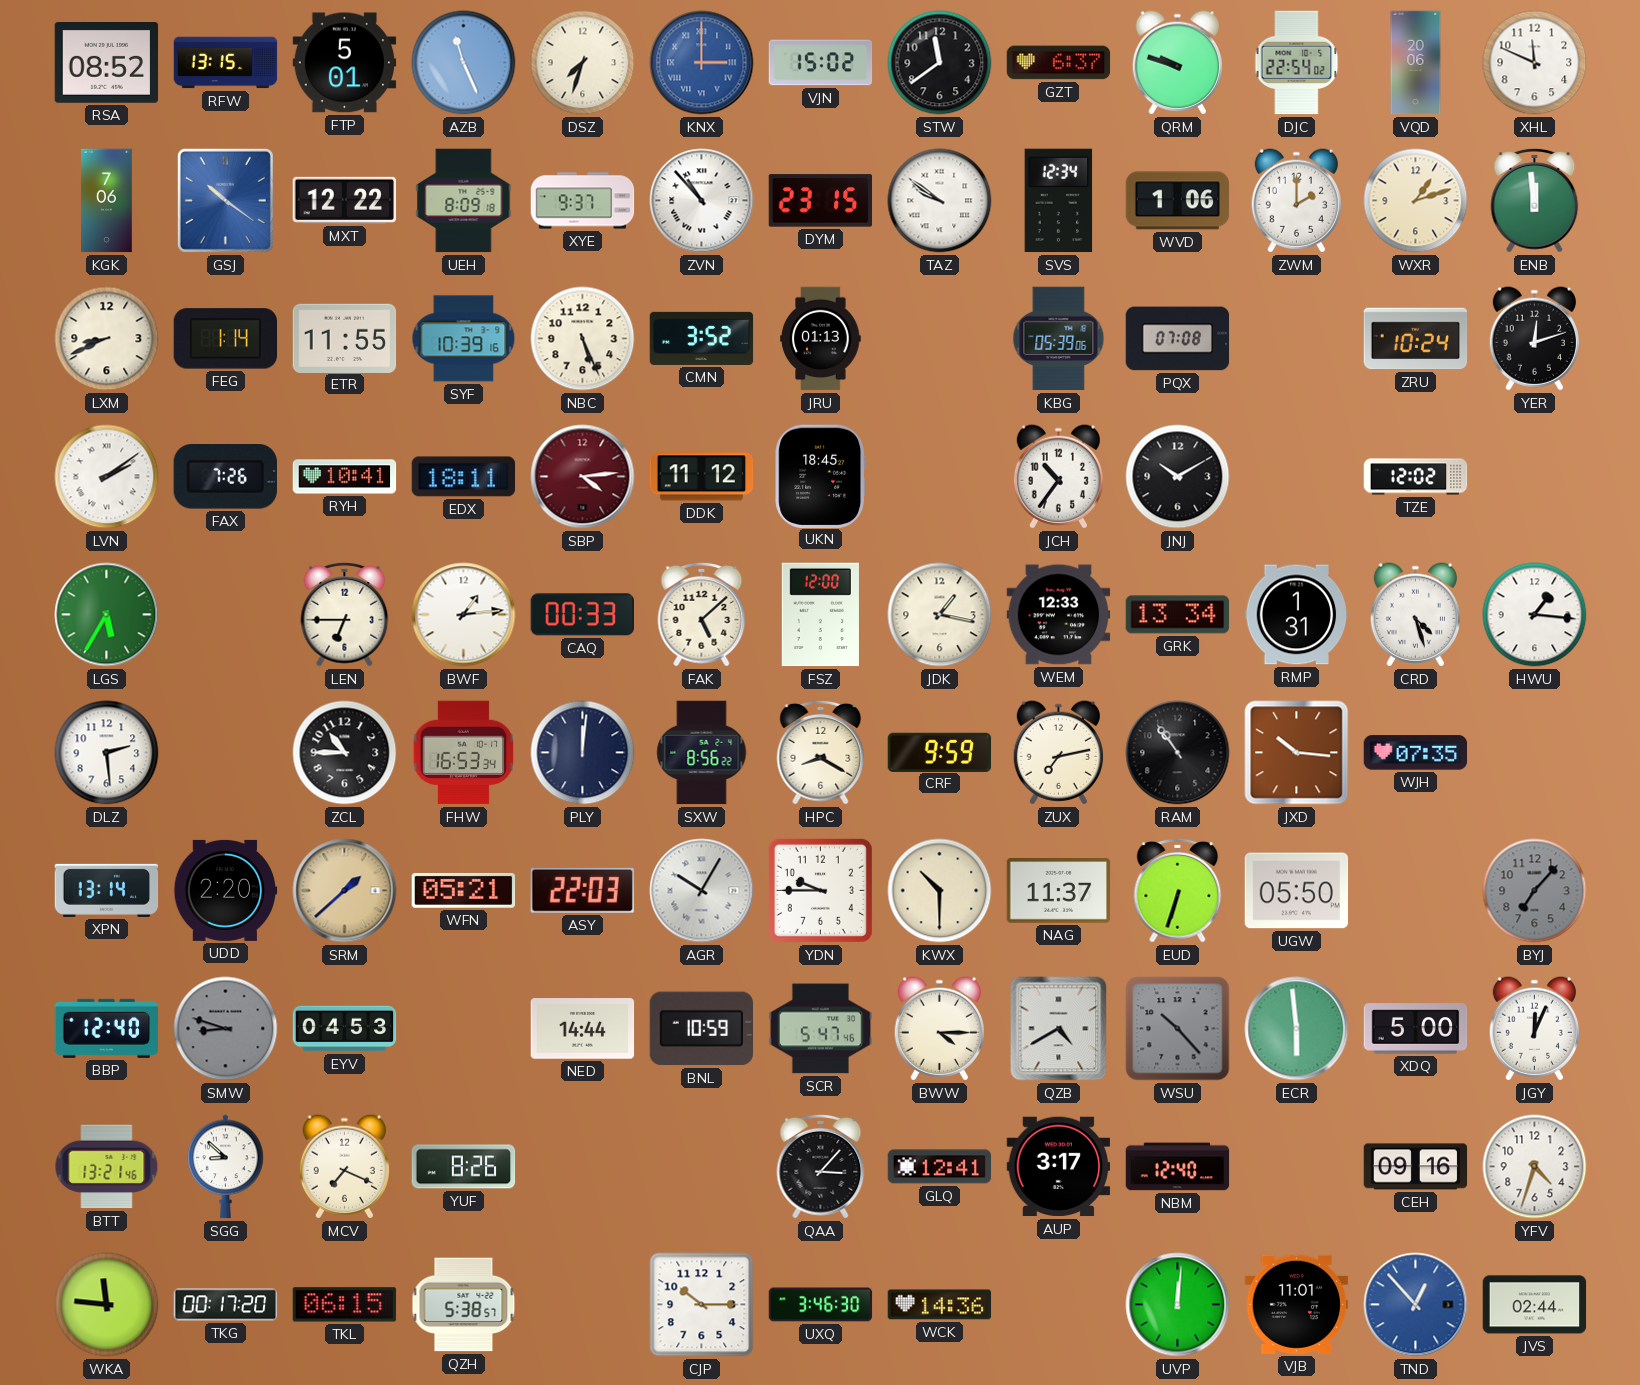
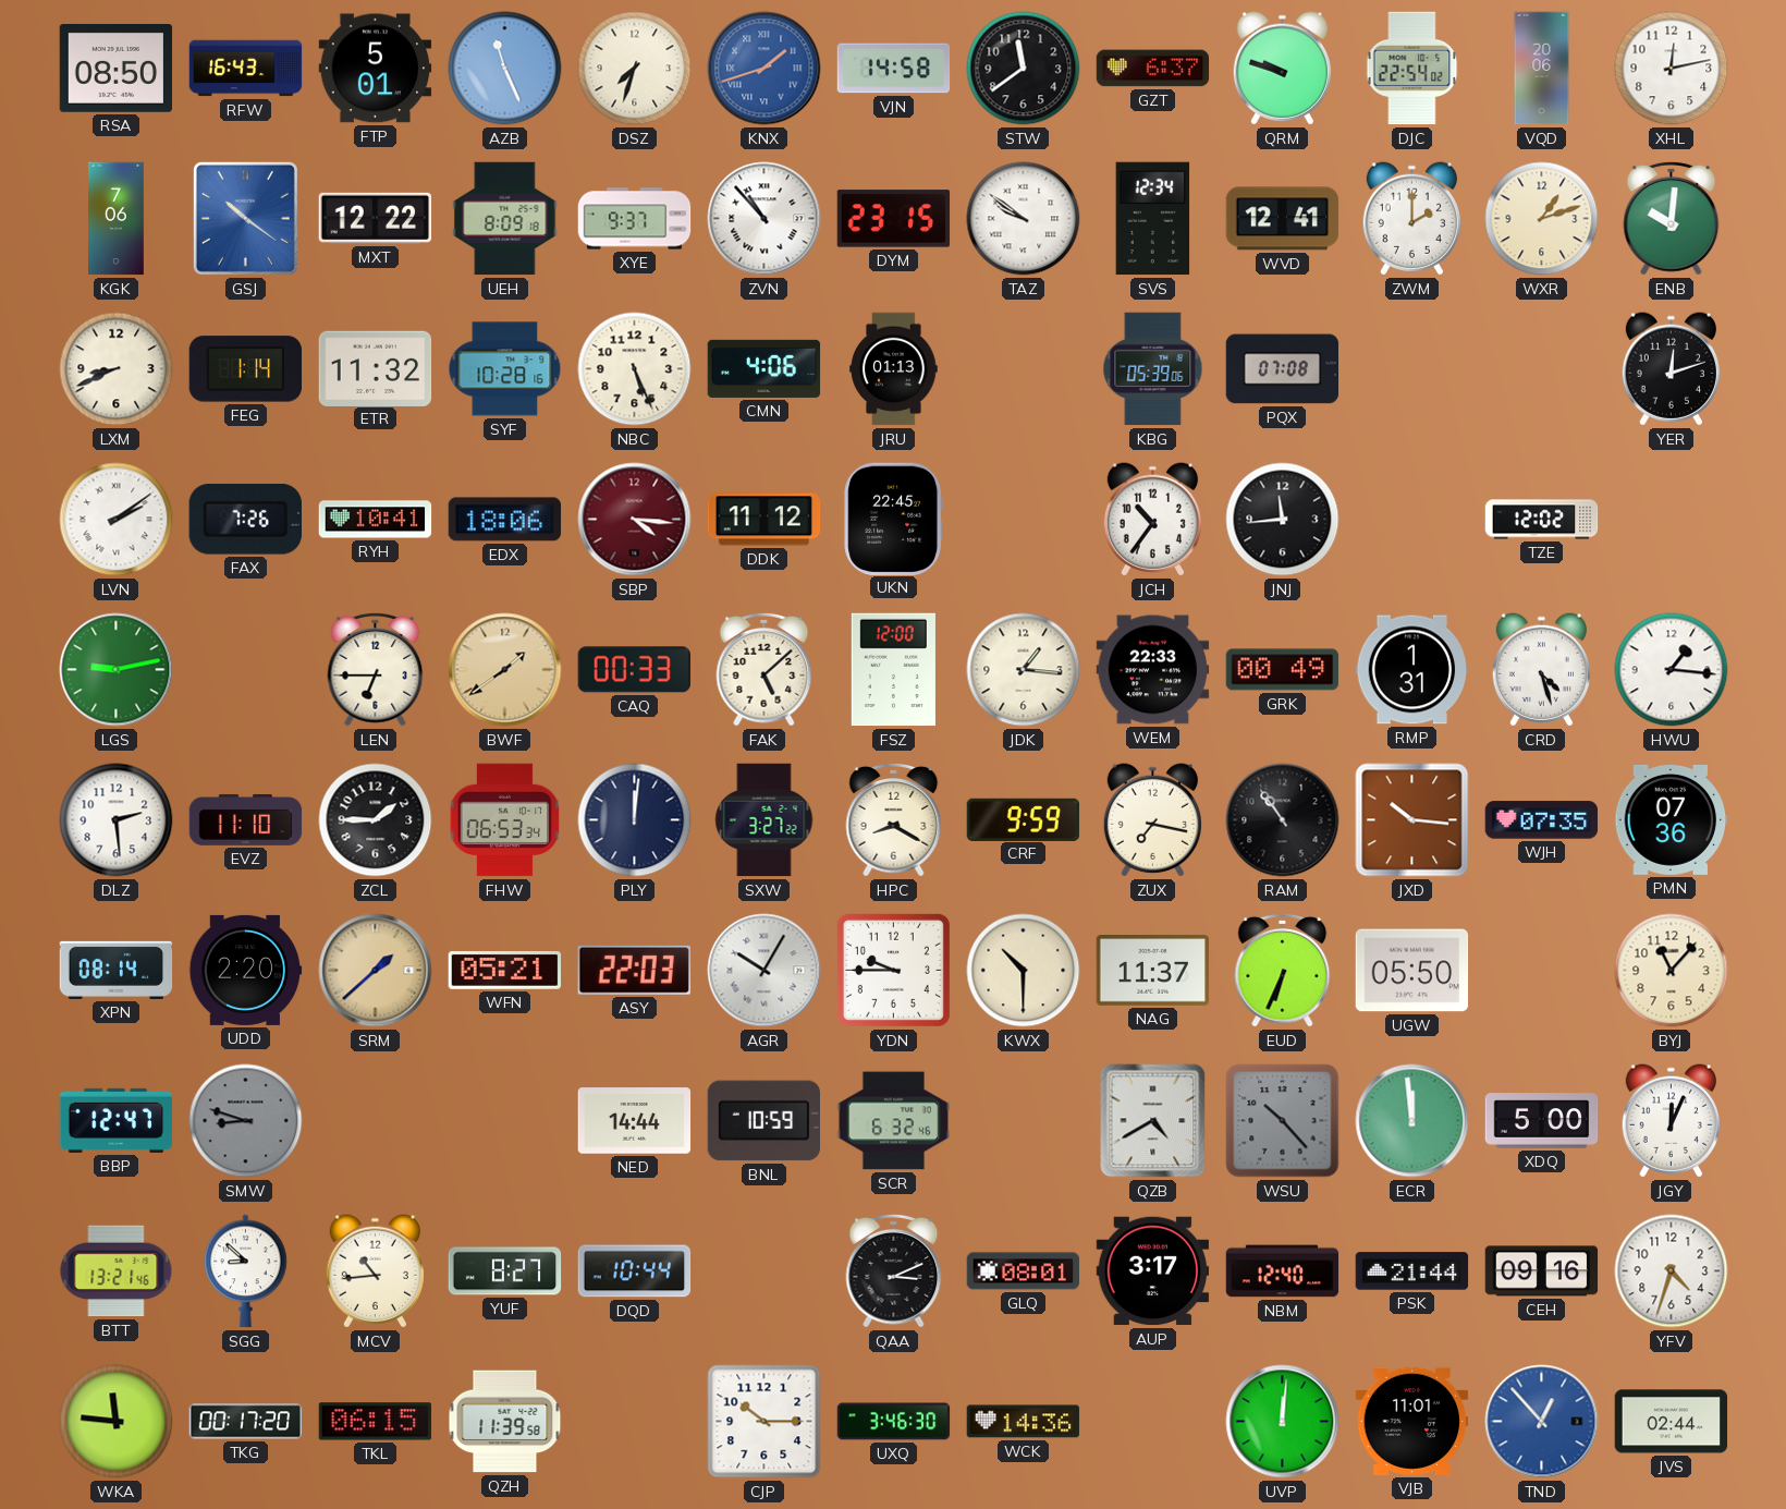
RSA: 08:52 -> 08:50
RFW: 13:15 -> 16:43
KNX: 3:00 -> 1:42
VJN: 15:02 -> 14:58
XHL: 11:49 -> 12:13
WVD: 1:06 -> 12:41
ENB: 11:59 -> 10:01
ETR: 11:55 -> 11:32
SYF: 10:39 -> 10:28
CMN: 3:52 -> 4:06
ZRU: 10:24 -> none
EDX: 18:11 -> 18:06
SBP: 4:14 -> 4:16
UKN: 18:45 -> 22:45
JNJ: 10:10 -> 11:44
LGS: 5:35 -> 9:13
BWF: 1:14 -> 1:39
BWF dial: white -> champagne
JDK: 1:17 -> 1:16
WEM: 12:33 -> 22:33
GRK: 13:34 -> 00:49
EVZ: none -> 11:10
ZCL: 10:45 -> 1:45
FHW: 16:53 -> 06:53
SXW: 8:56 -> 3:27
ZUX: 7:13 -> 7:17
PMN: none -> 07:36
XPN: 13:14 -> 08:14
EUD: 6:33 -> 6:34
BYJ: 7:07 -> 11:07
BYJ dial: grey -> cream
BBP: 12:40 -> 12:47
EYV: 04:53 -> none
SCR: 5:47 -> 6:32
BWW: 4:15 -> none
ECR: 5:59 -> 11:59
MCV: 7:19 -> 10:44
YUF: 8:26 -> 8:27
DQD: none -> 10:44
QAA: 3:07 -> 3:11
GLQ: 12:41 -> 08:01
PSK: none -> 21:44
QZH: 5:38 -> 11:39
